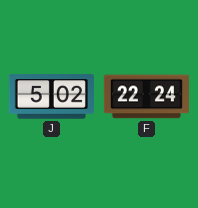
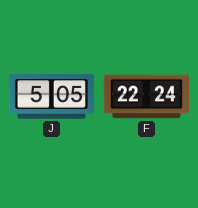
J: 5:02 -> 5:05
